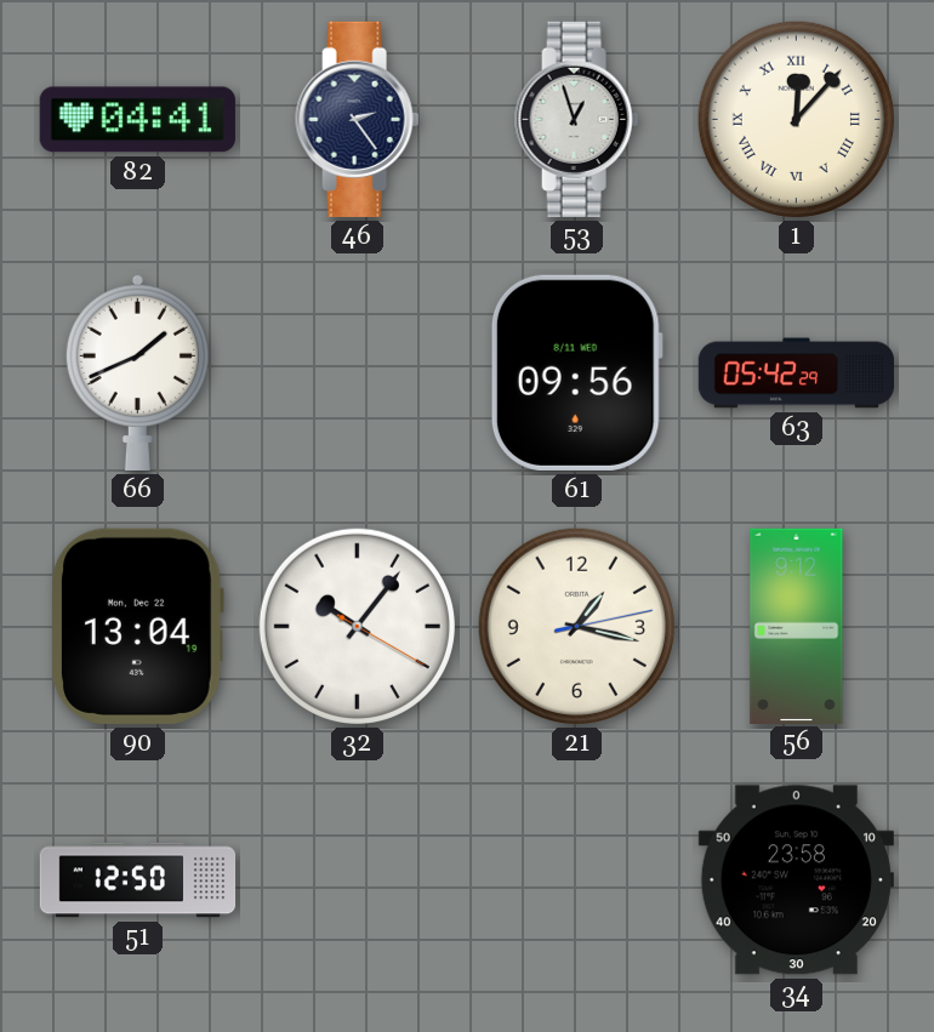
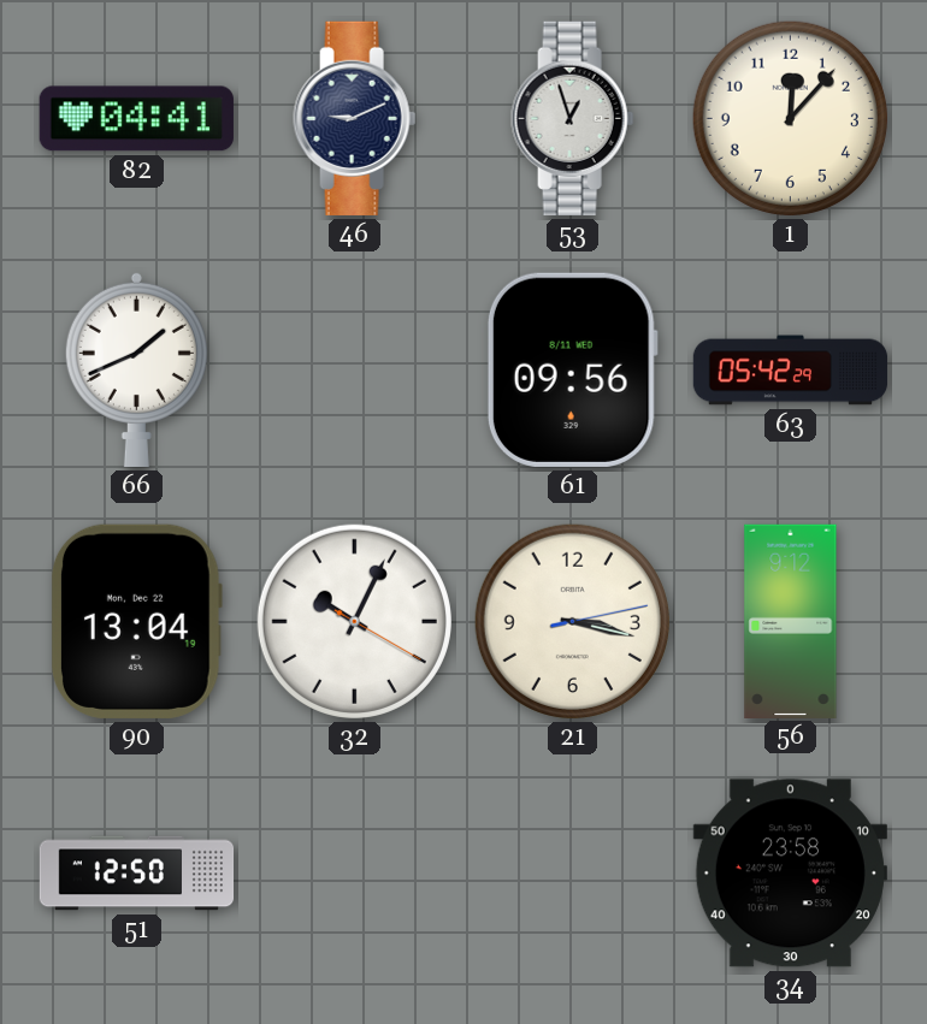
46: 2:24 -> 9:11
1 numerals: Roman -> Arabic
32: 10:06 -> 10:04
21: 1:17 -> 3:17
